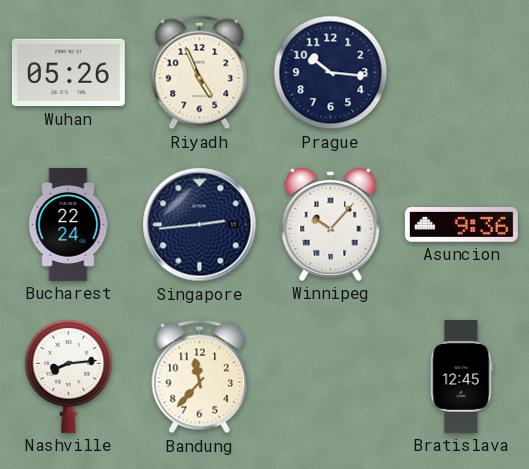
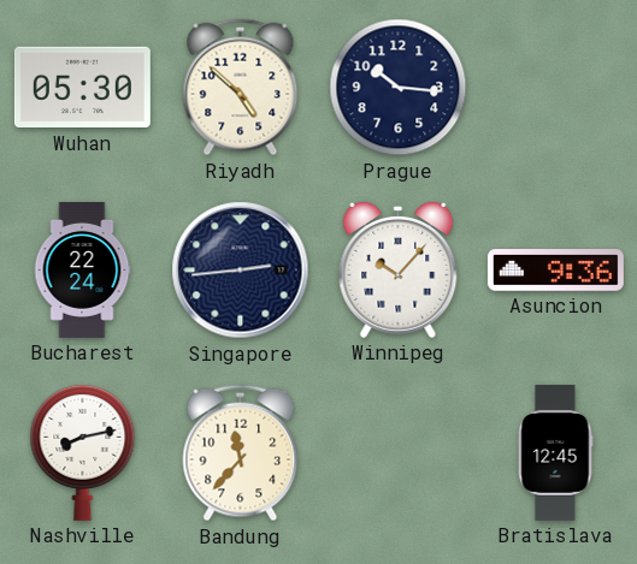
Wuhan: 05:26 -> 05:30
Riyadh: 4:56 -> 4:52
Nashville: 8:14 -> 8:13
